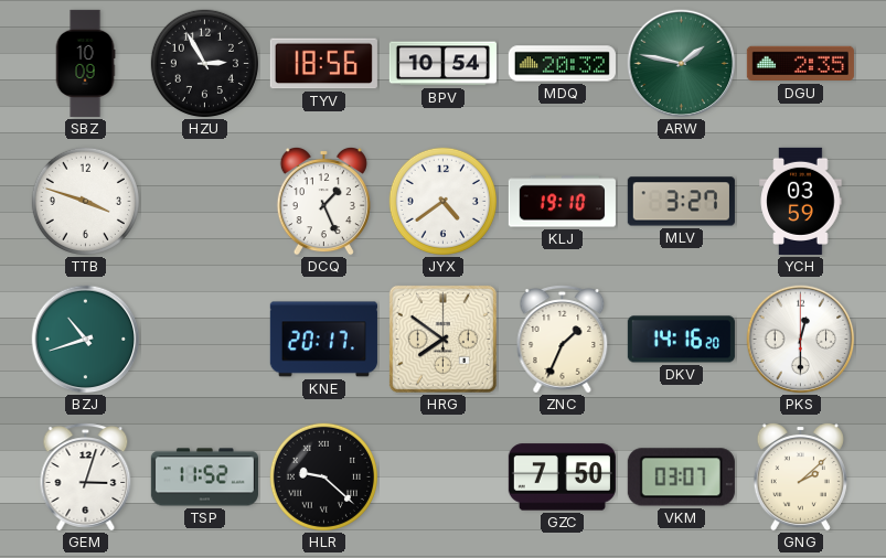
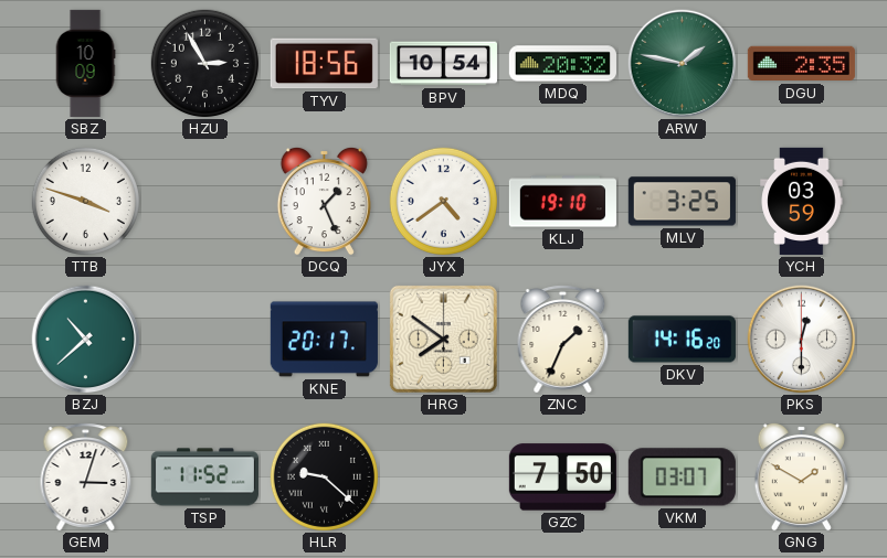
MLV: 3:27 -> 3:25
BZJ: 10:42 -> 10:38
GNG: 2:08 -> 1:50
